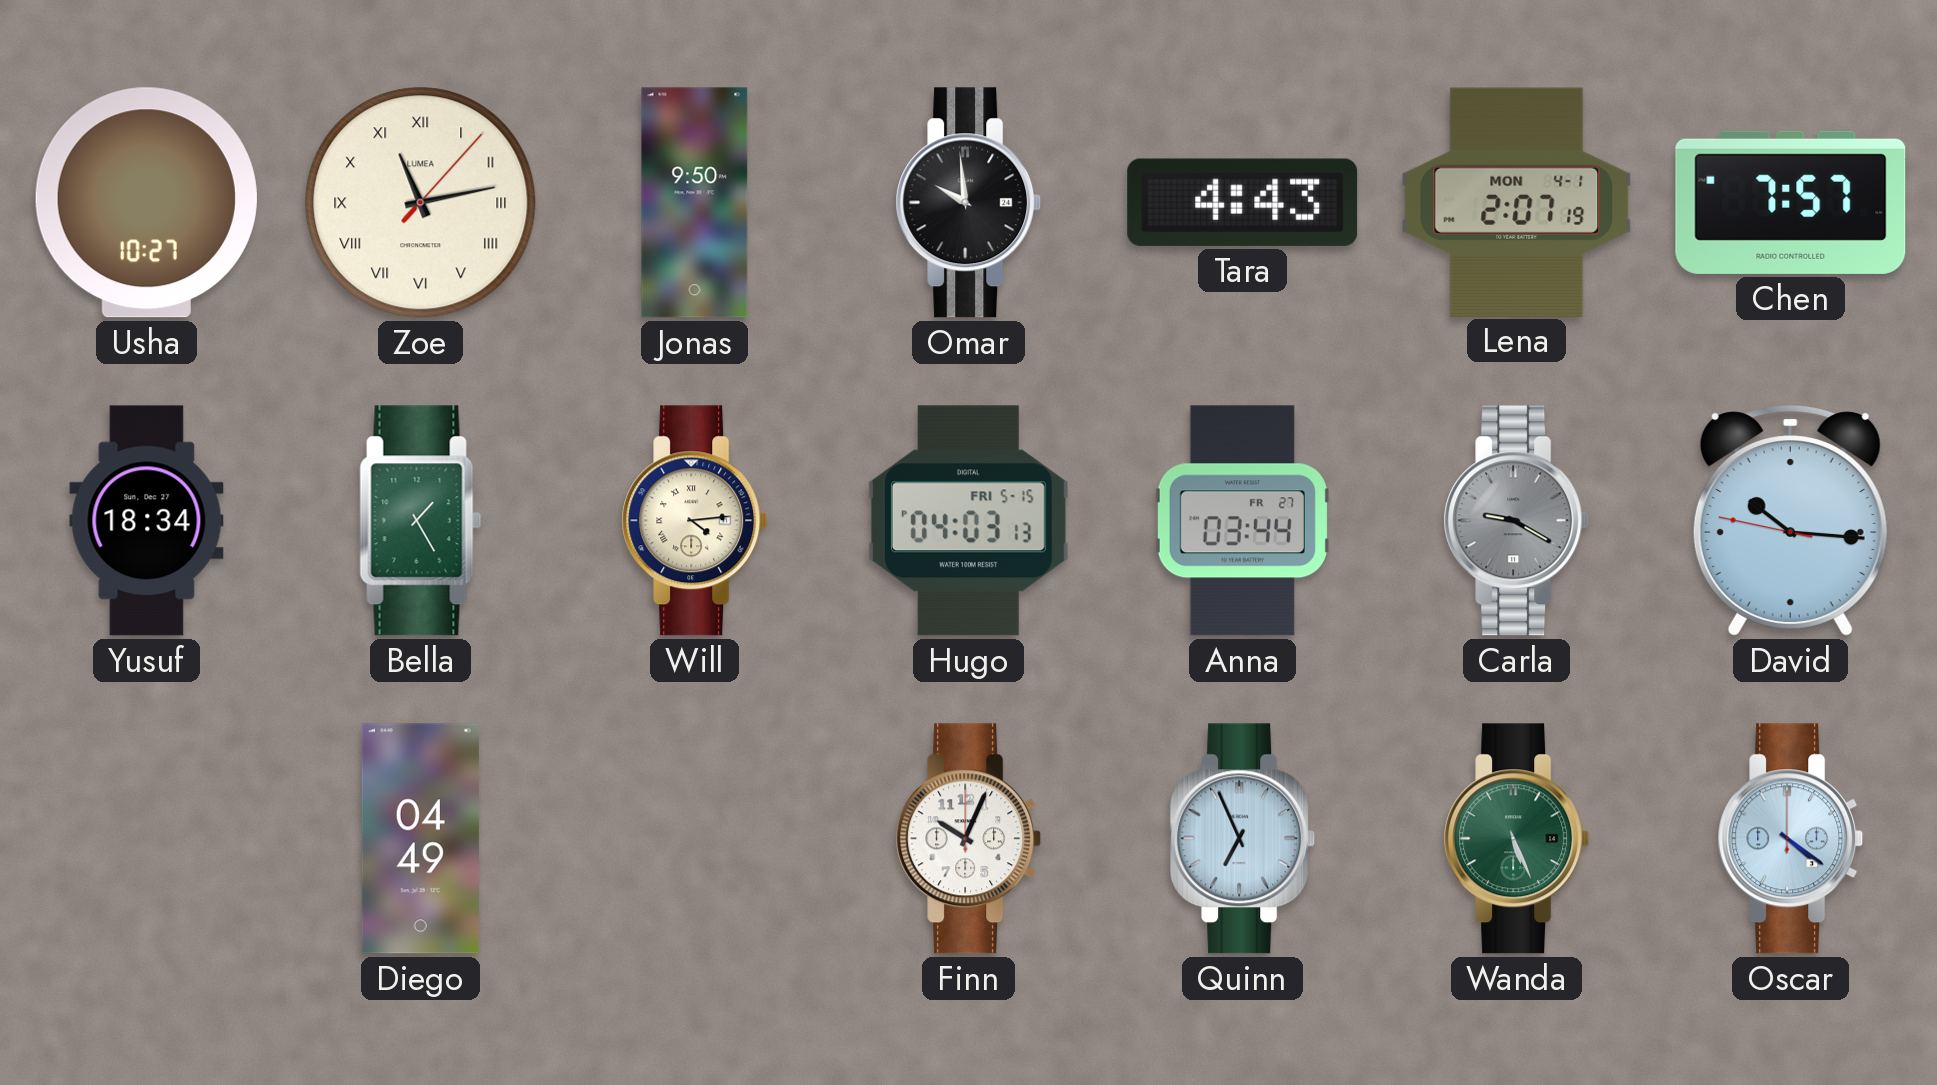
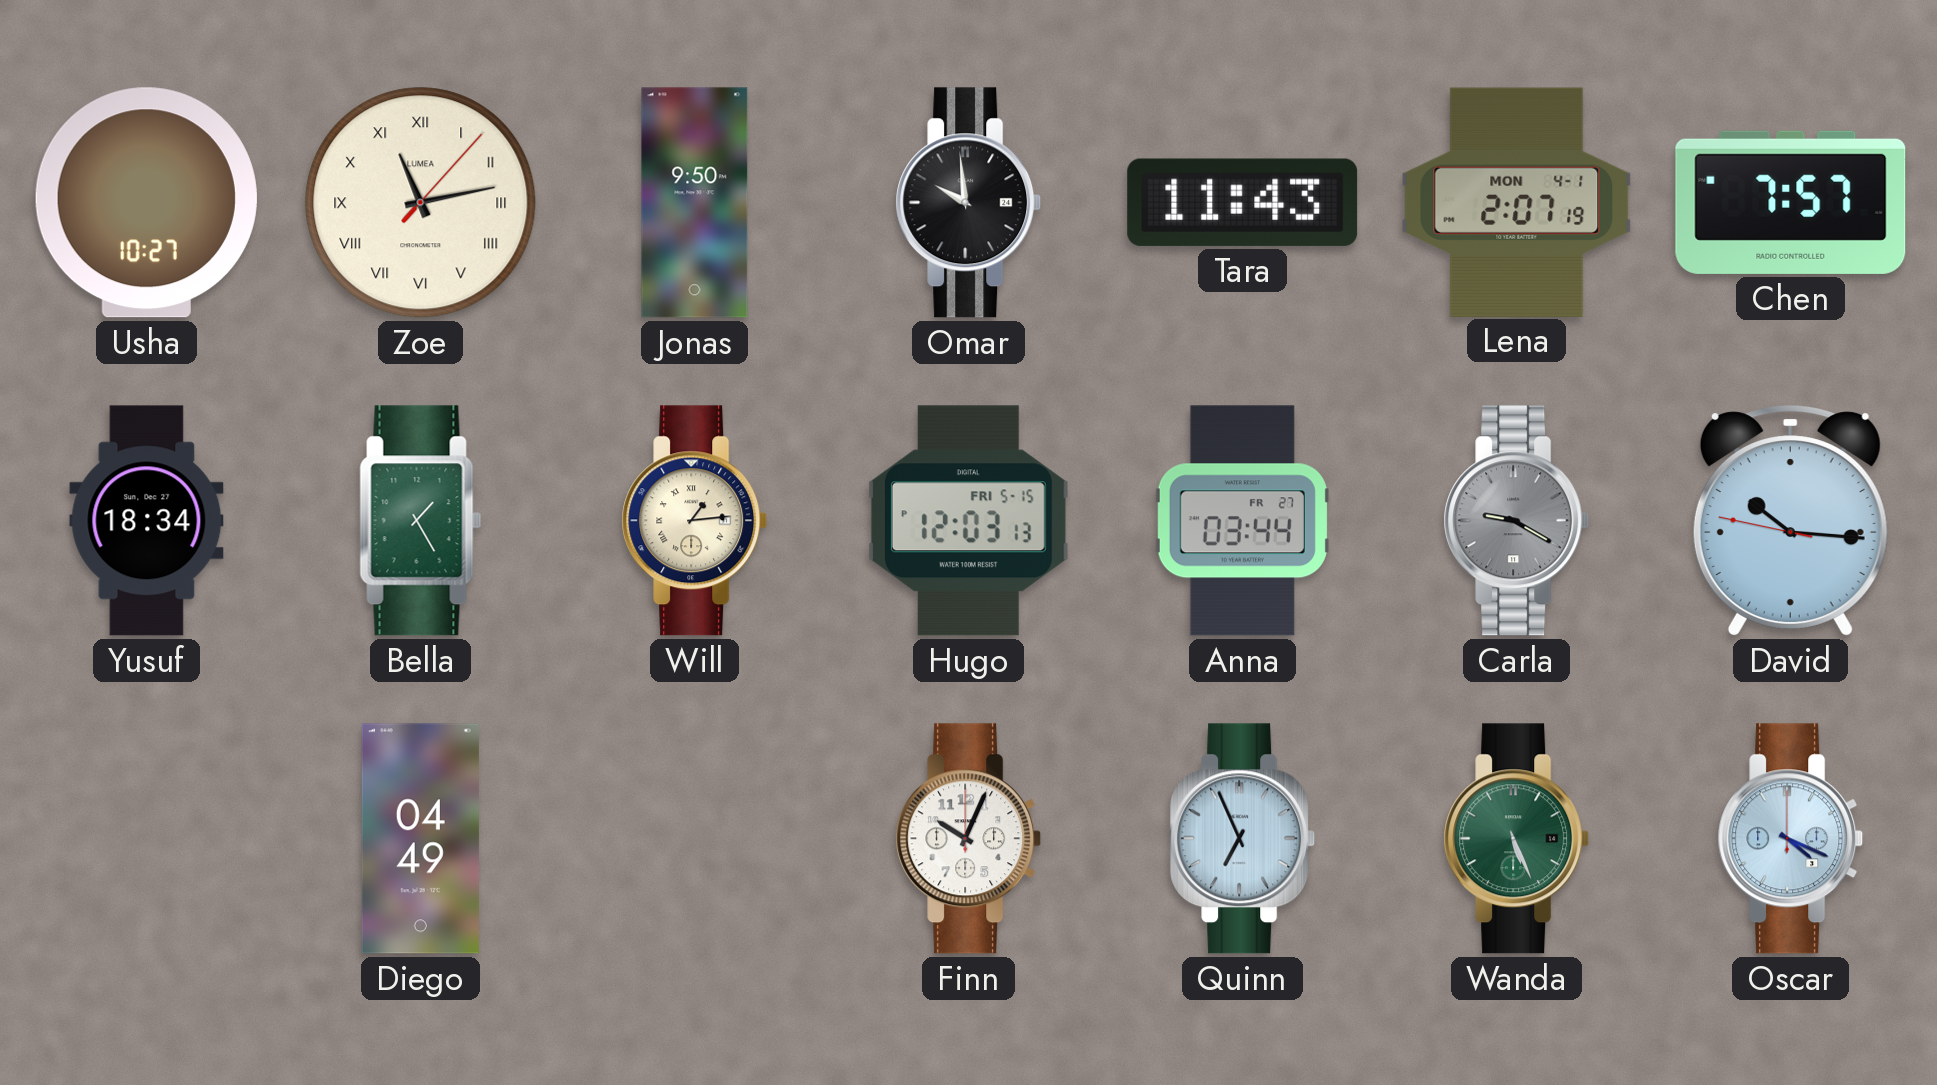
Tara: 4:43 -> 11:43
Will: 4:14 -> 1:14
Hugo: 04:03 -> 12:03
Oscar: 4:21 -> 4:19
